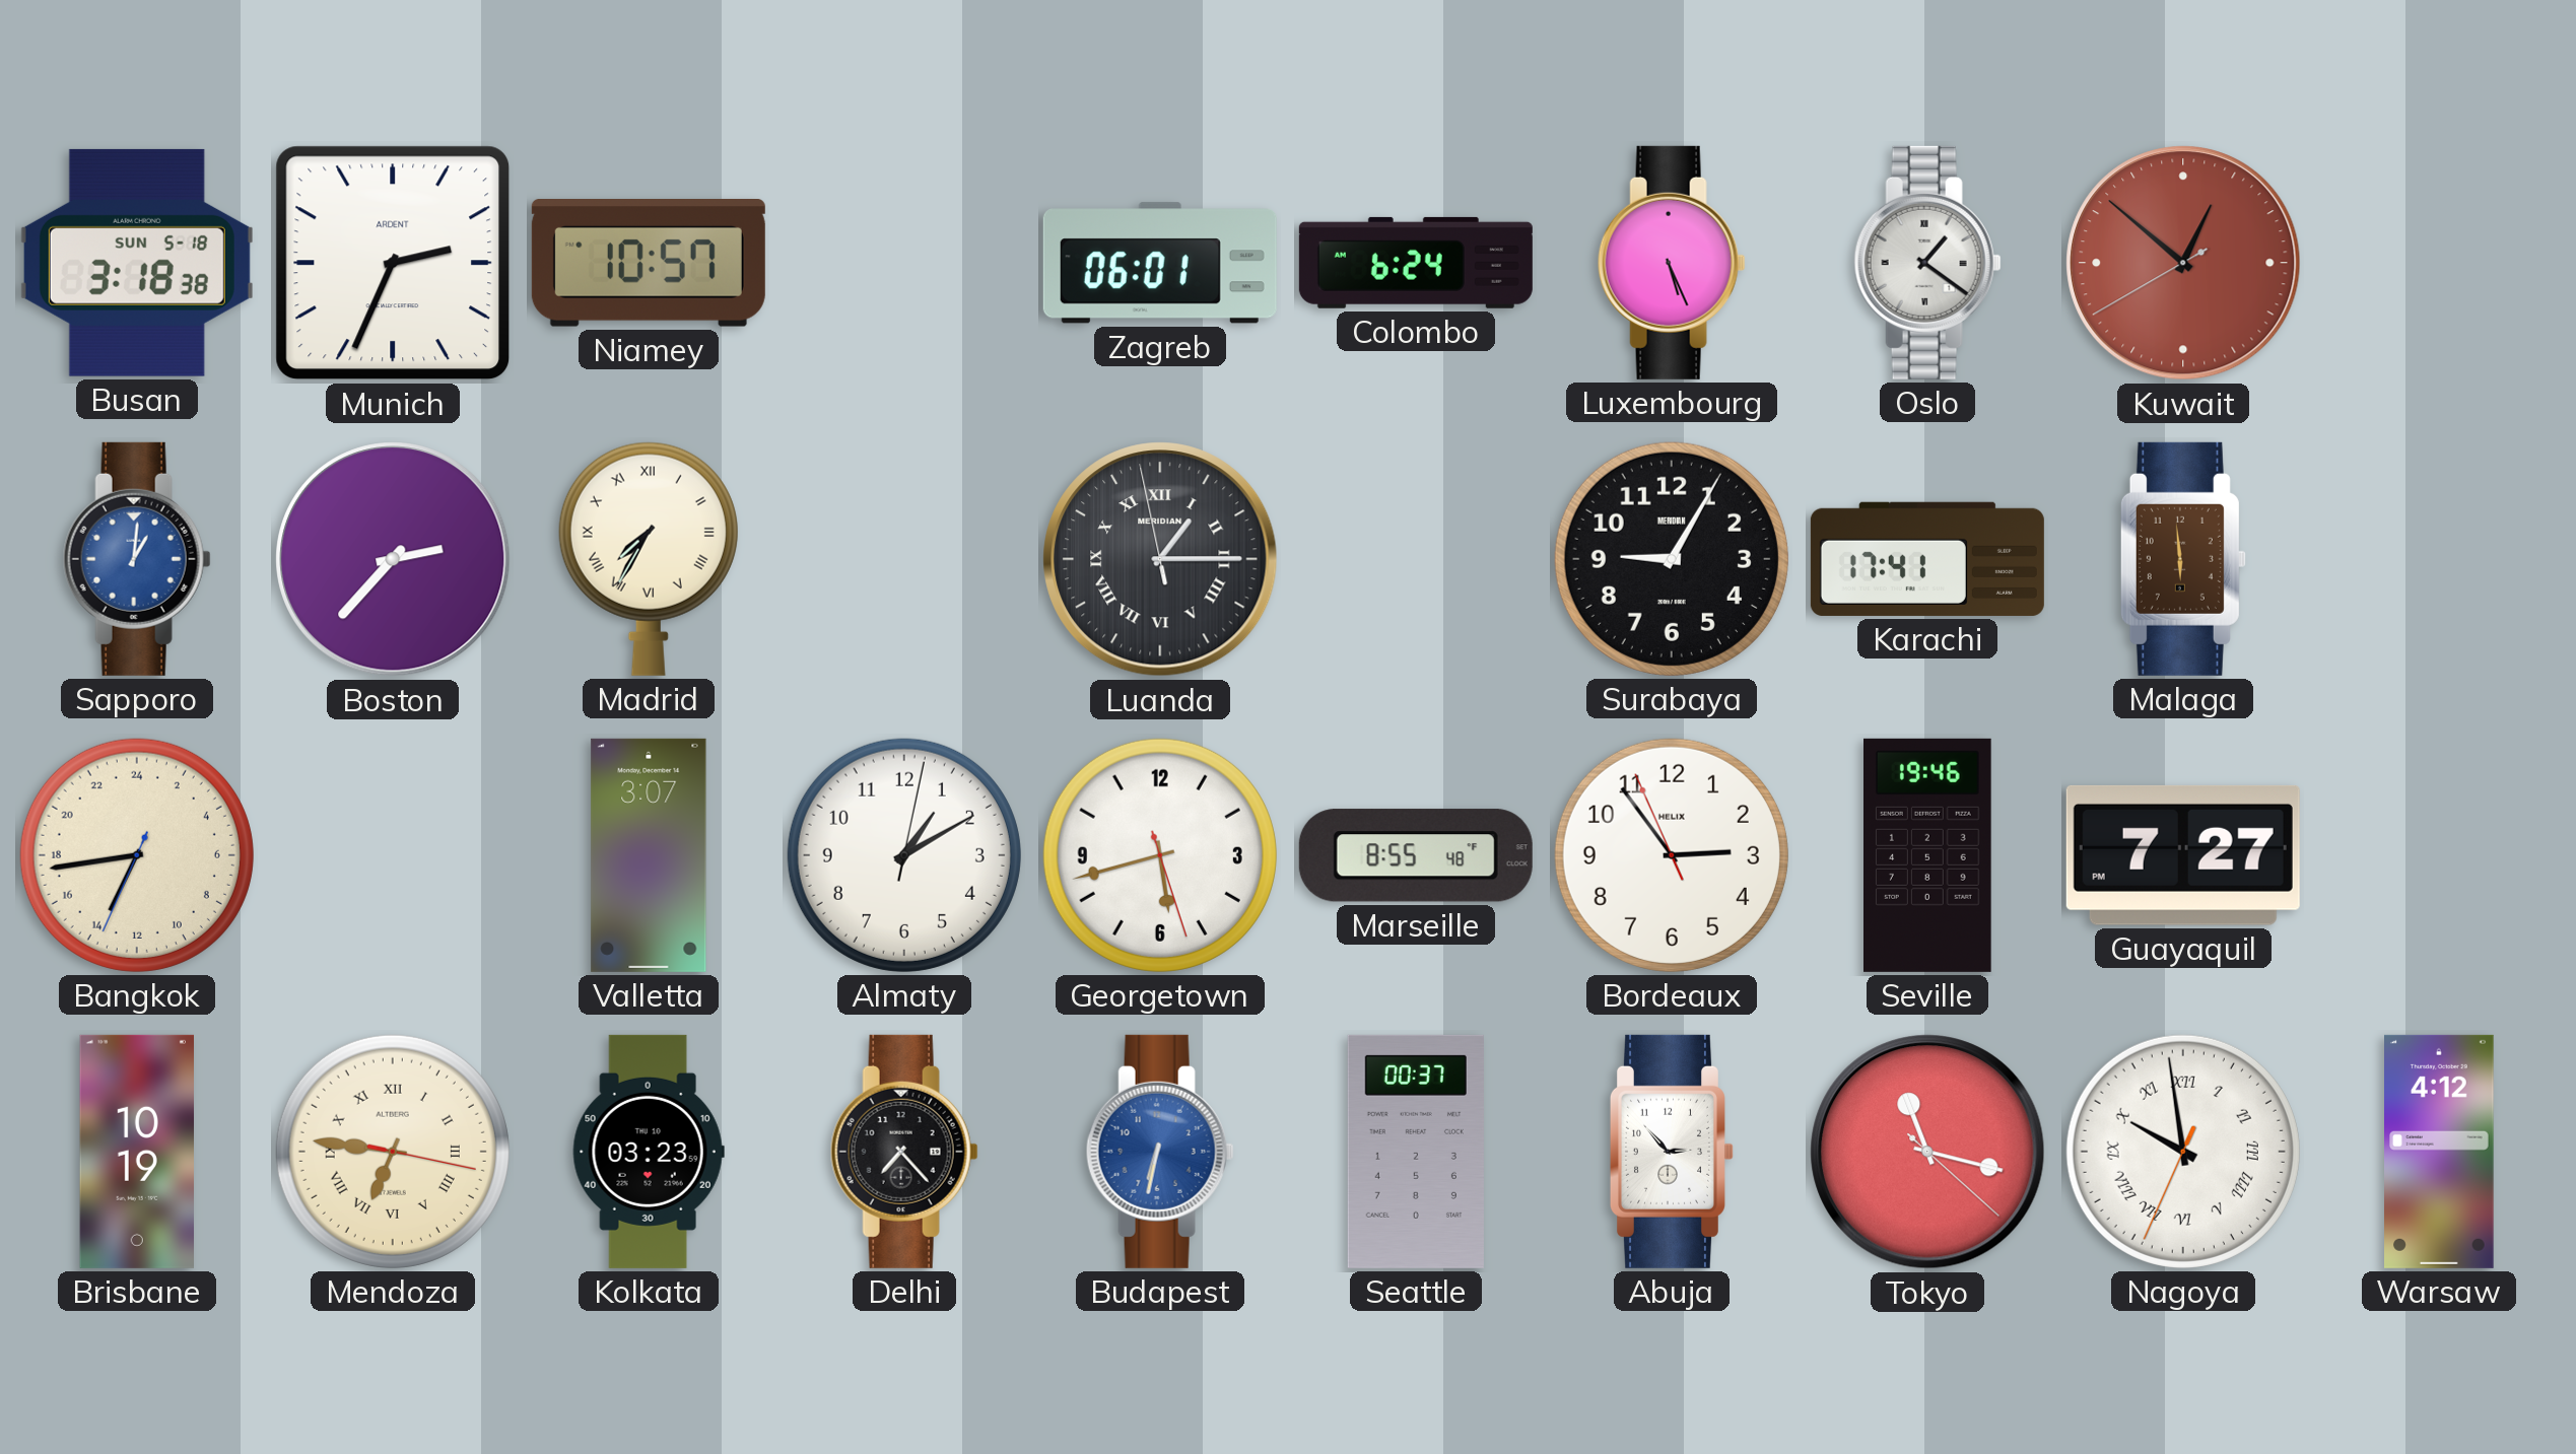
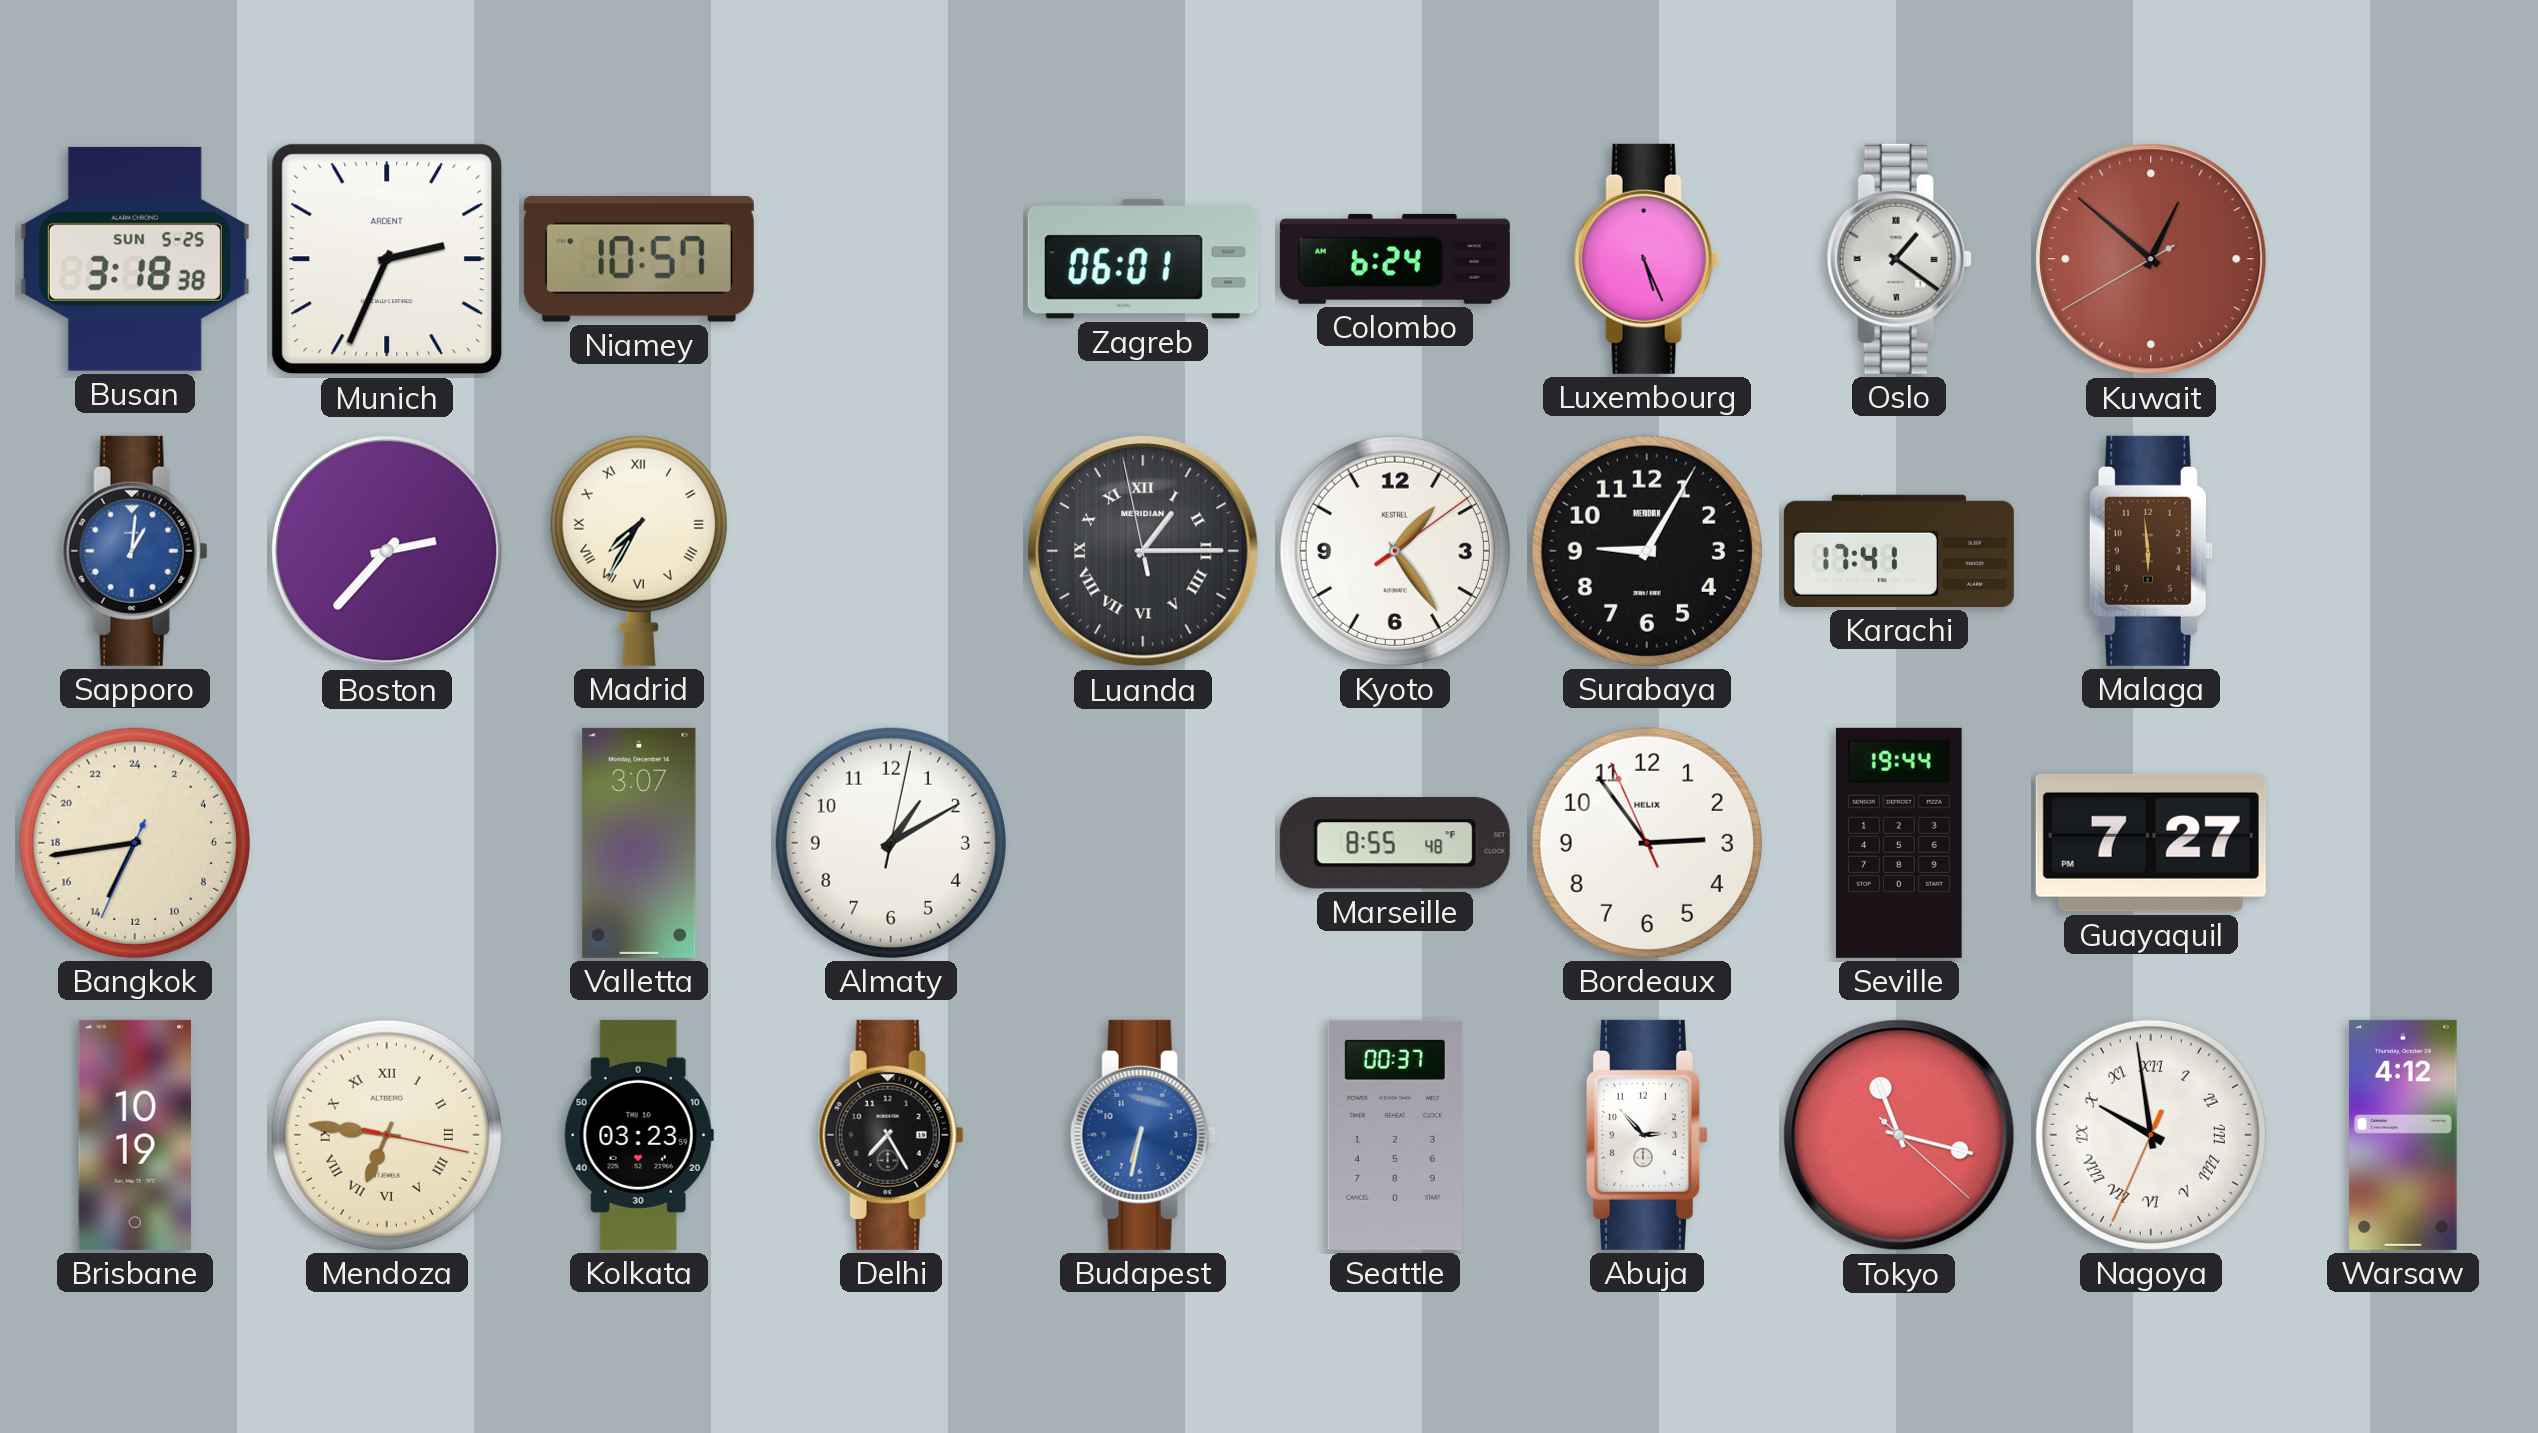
Busan date: SUN 5-18 -> SUN 5-25
Kyoto: none -> 1:24
Georgetown: 5:42 -> none
Seville: 19:46 -> 19:44
Delhi: 7:23 -> 7:25
